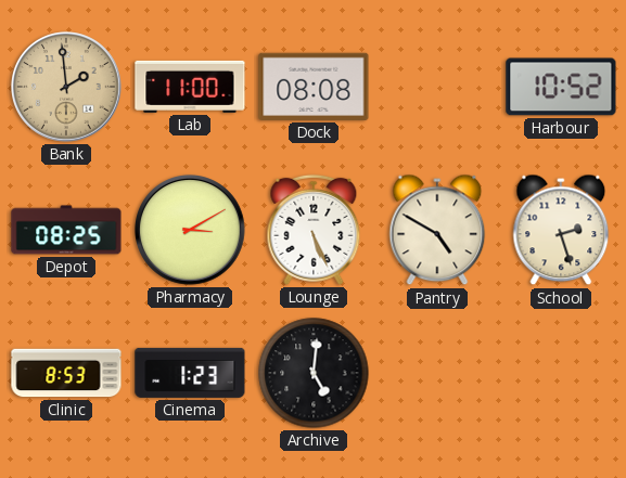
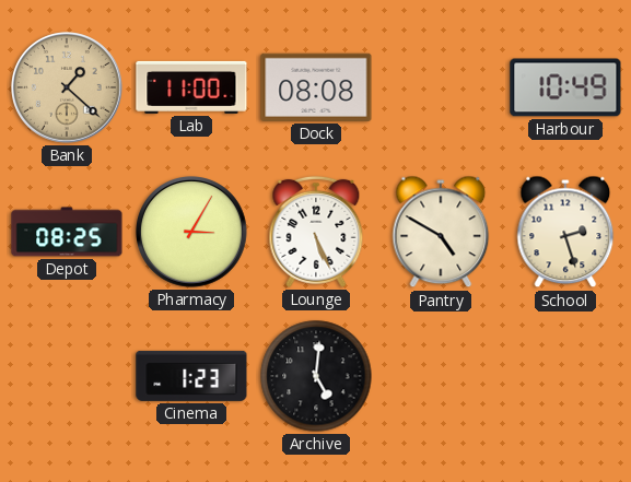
Bank: 1:59 -> 1:22
Harbour: 10:52 -> 10:49
Pharmacy: 3:10 -> 3:05
Clinic: 8:53 -> none
